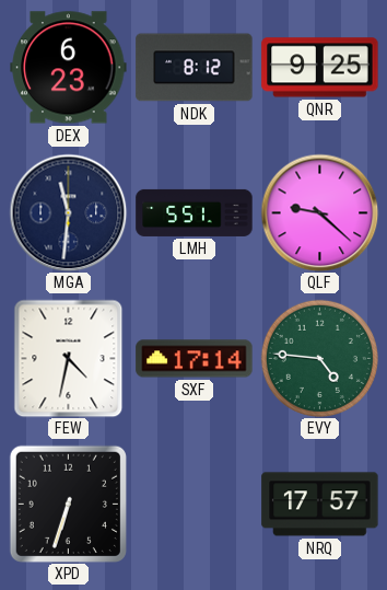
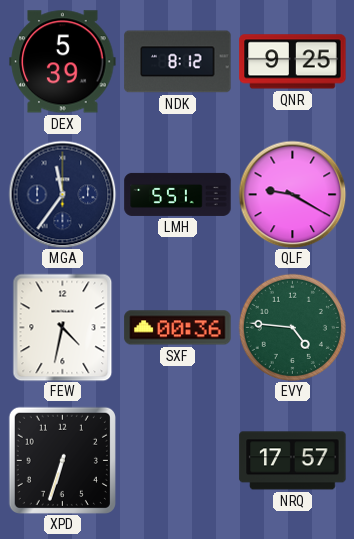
DEX: 6:23 -> 5:39
MGA: 11:31 -> 11:36
QLF: 9:22 -> 9:20
SXF: 17:14 -> 00:36
